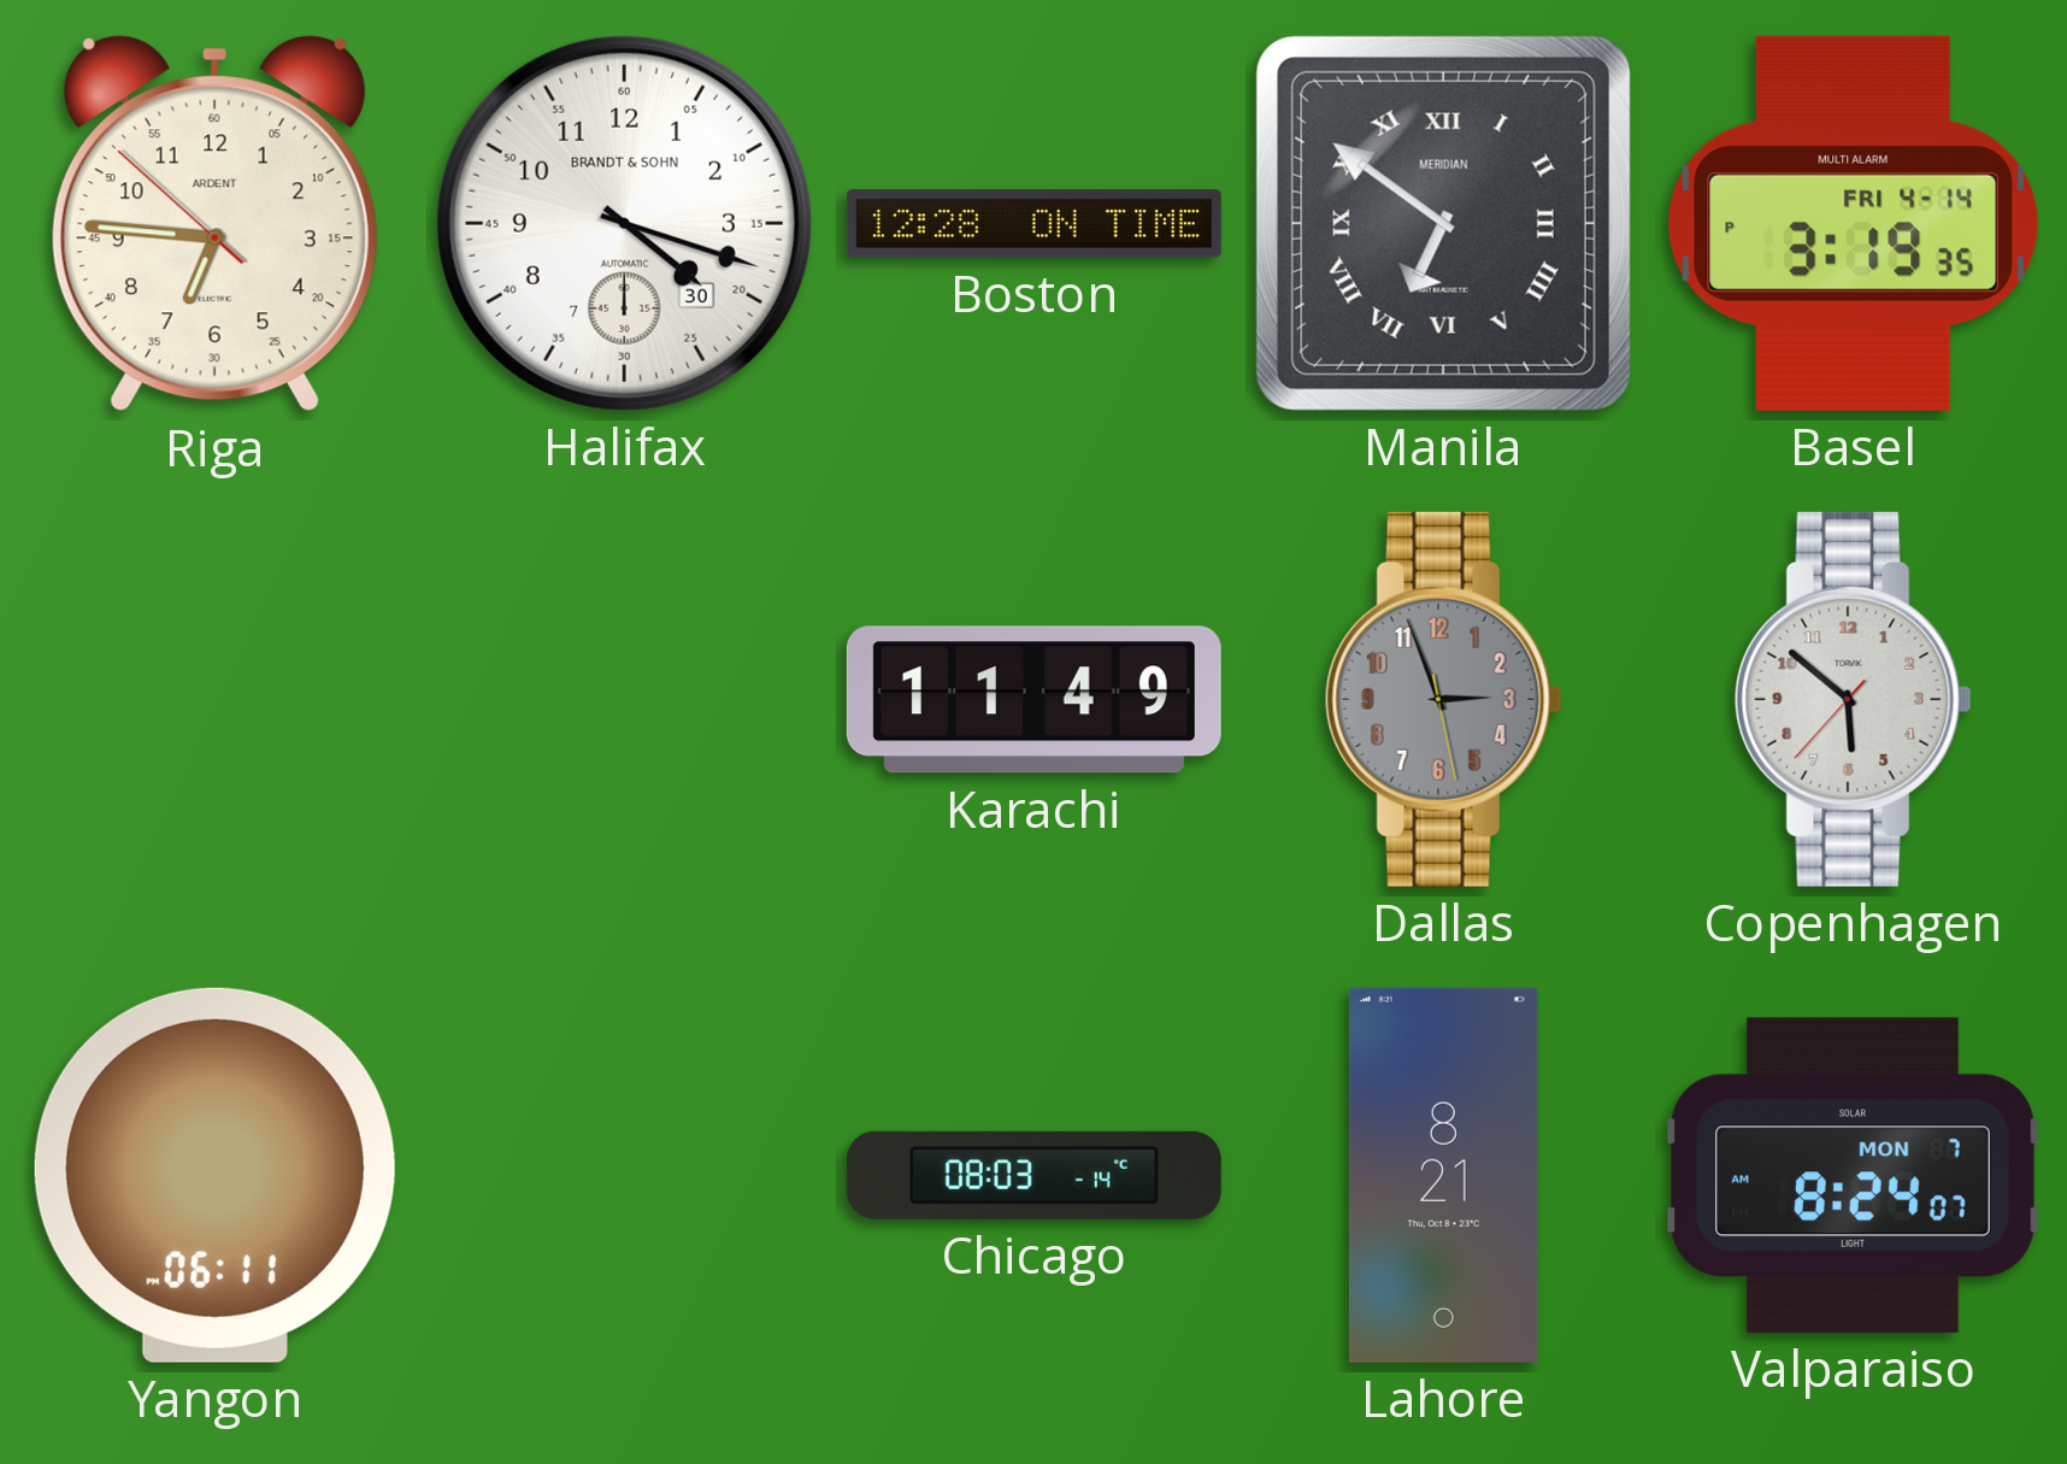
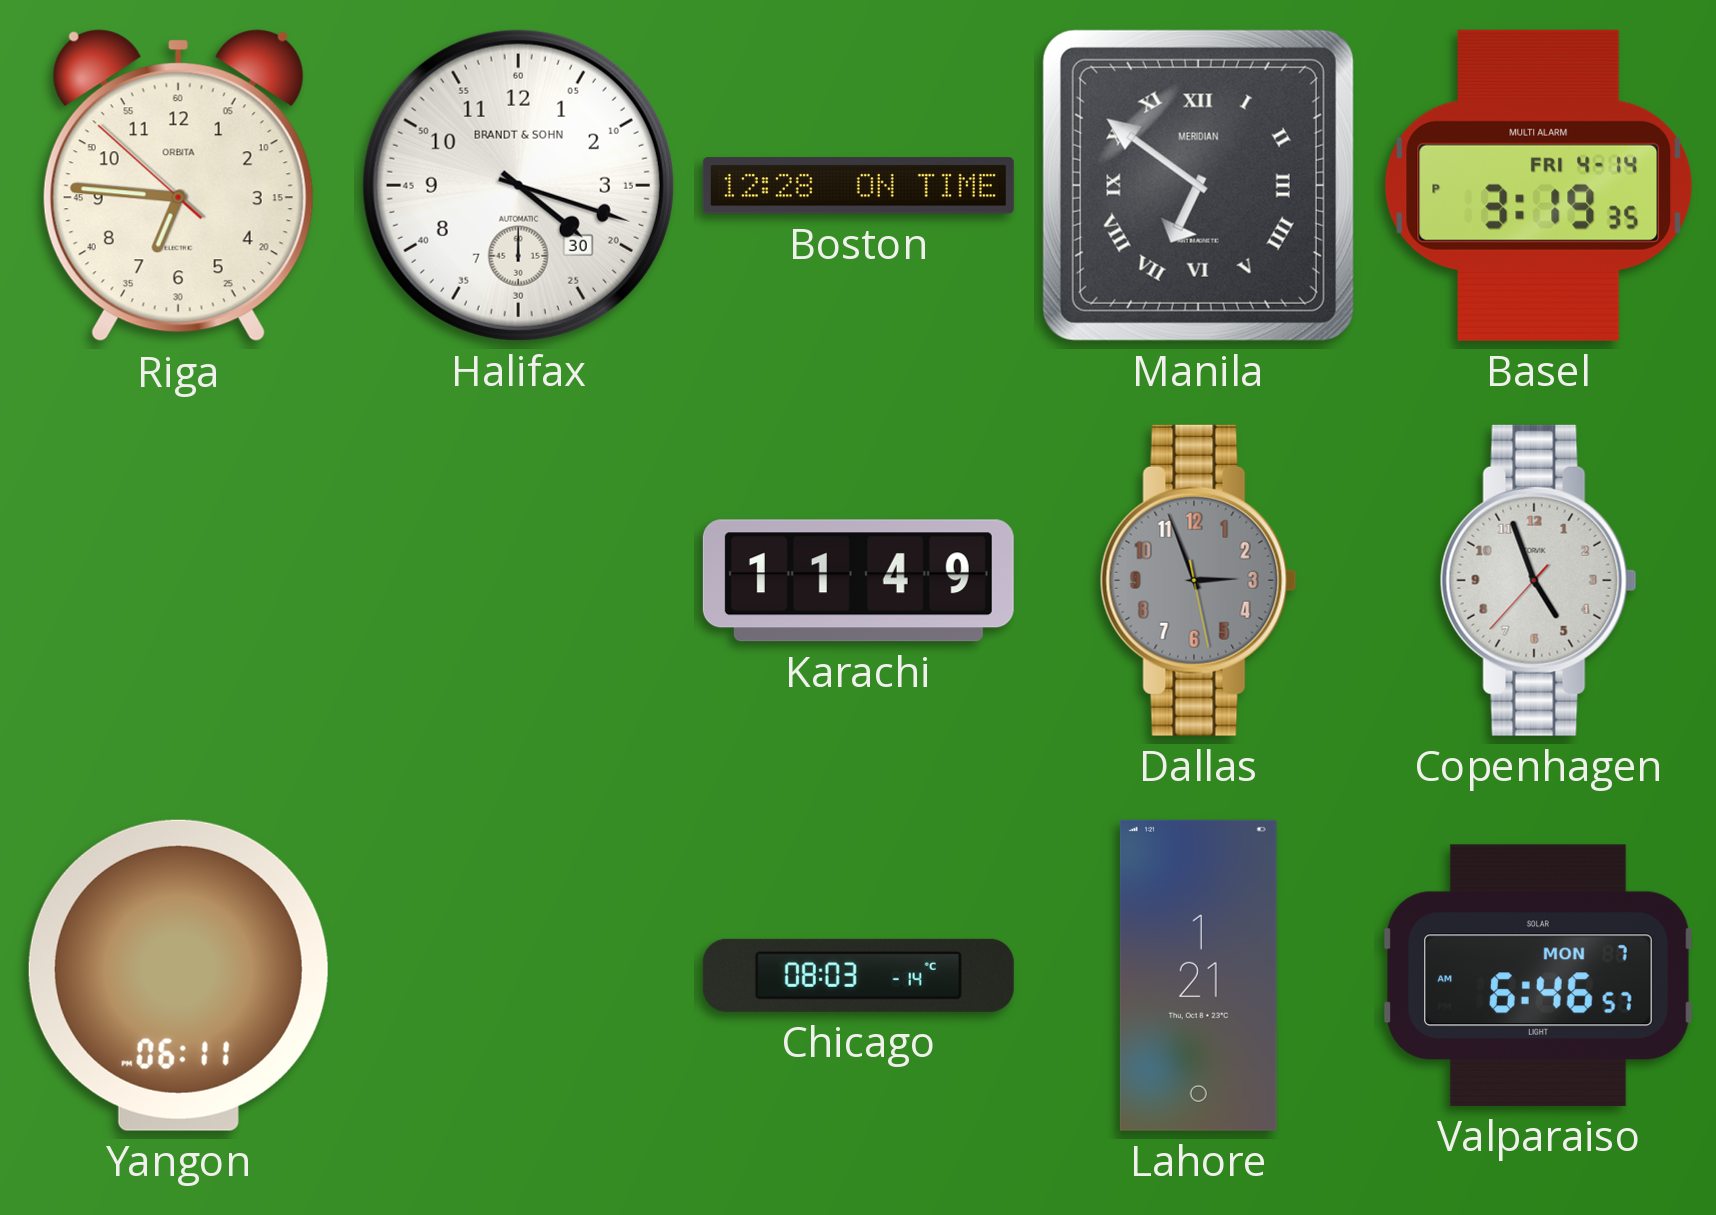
Riga brand: ARDENT -> ORBITA
Copenhagen: 5:51 -> 4:56
Lahore: 8:21 -> 1:21
Valparaiso: 8:24 -> 6:46
